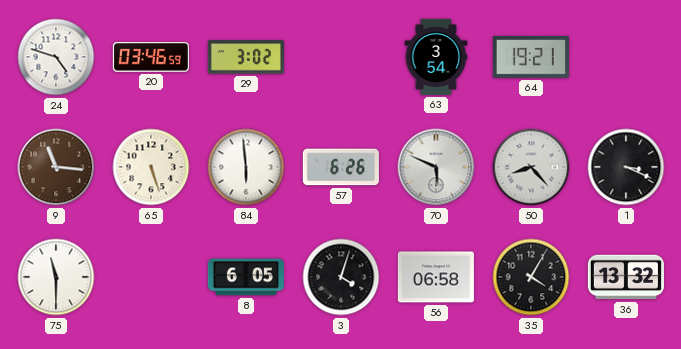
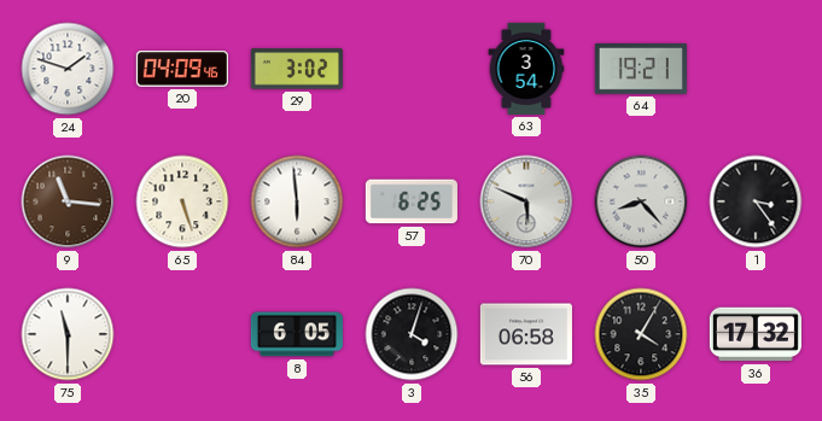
24: 4:48 -> 1:48
20: 03:46 -> 04:09
57: 6:26 -> 6:25
1: 3:19 -> 3:24
36: 13:32 -> 17:32
